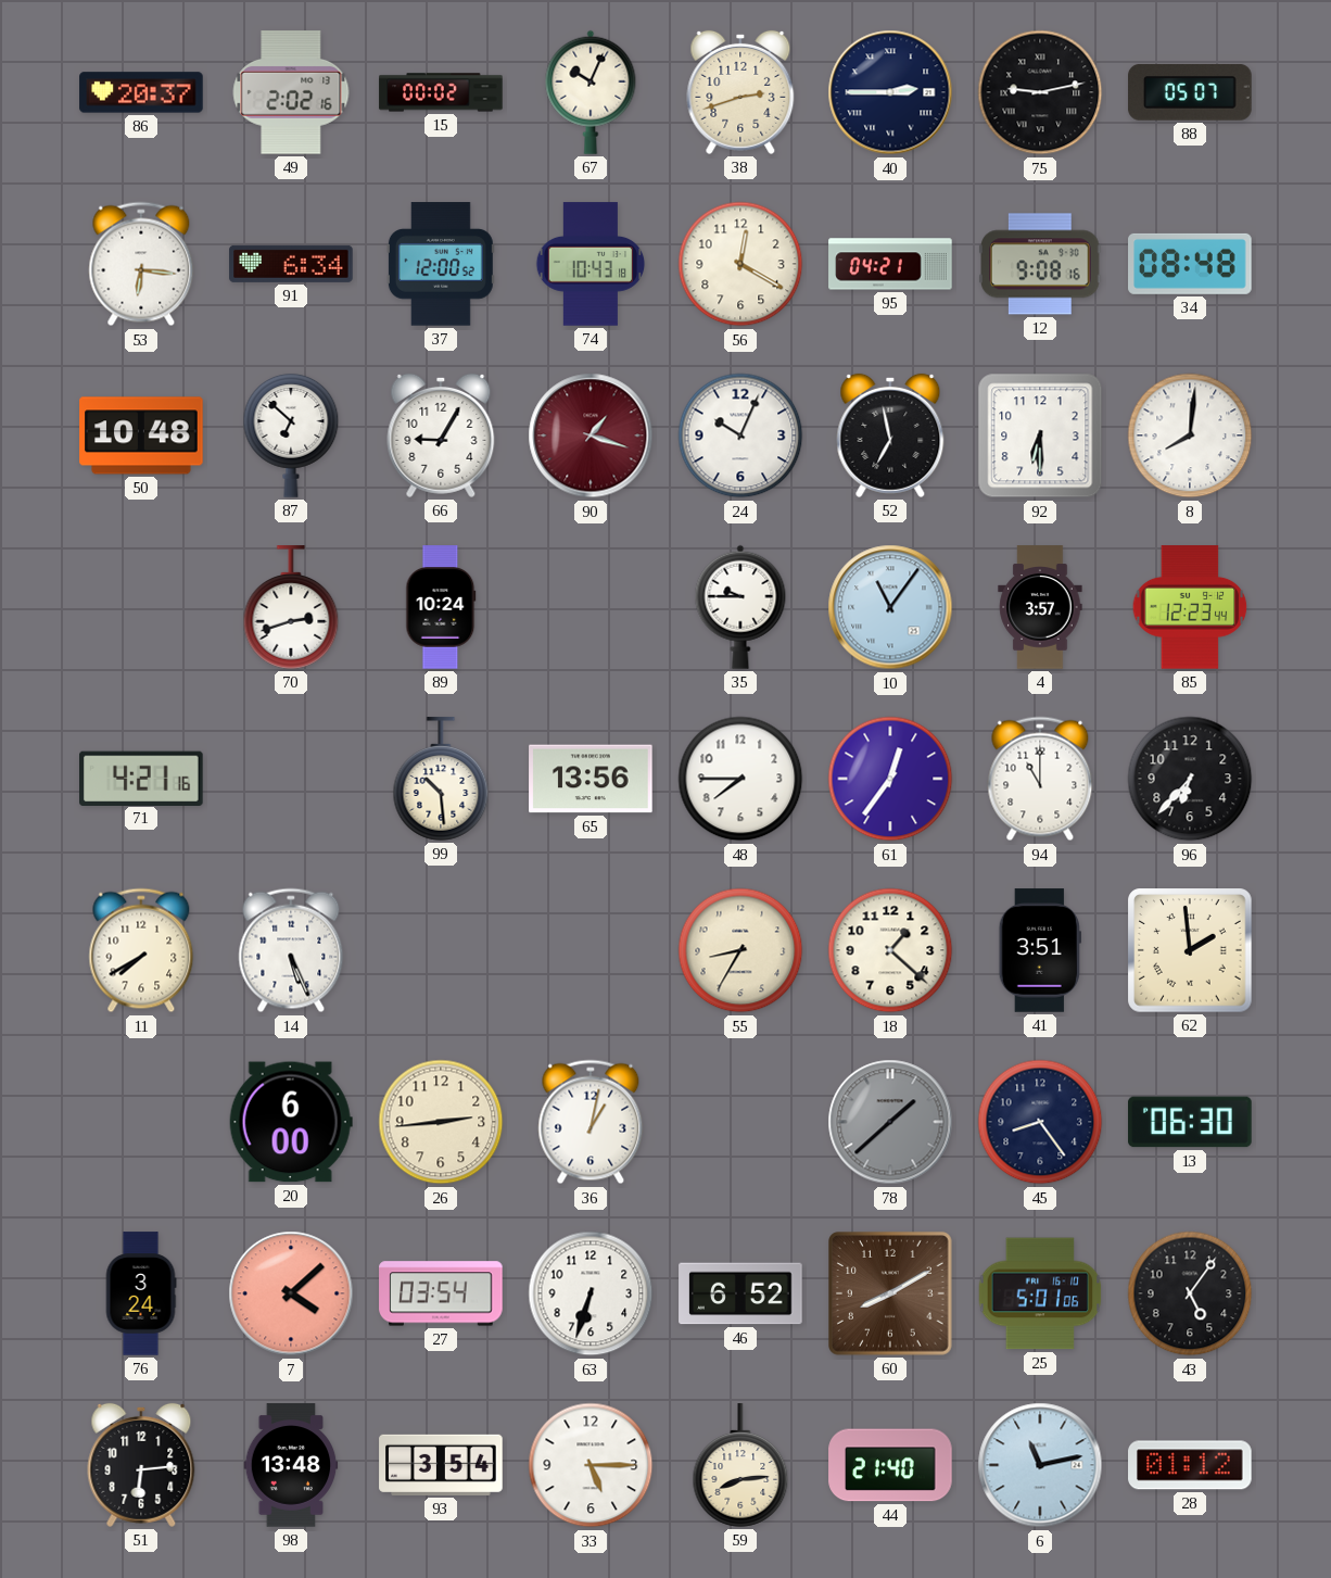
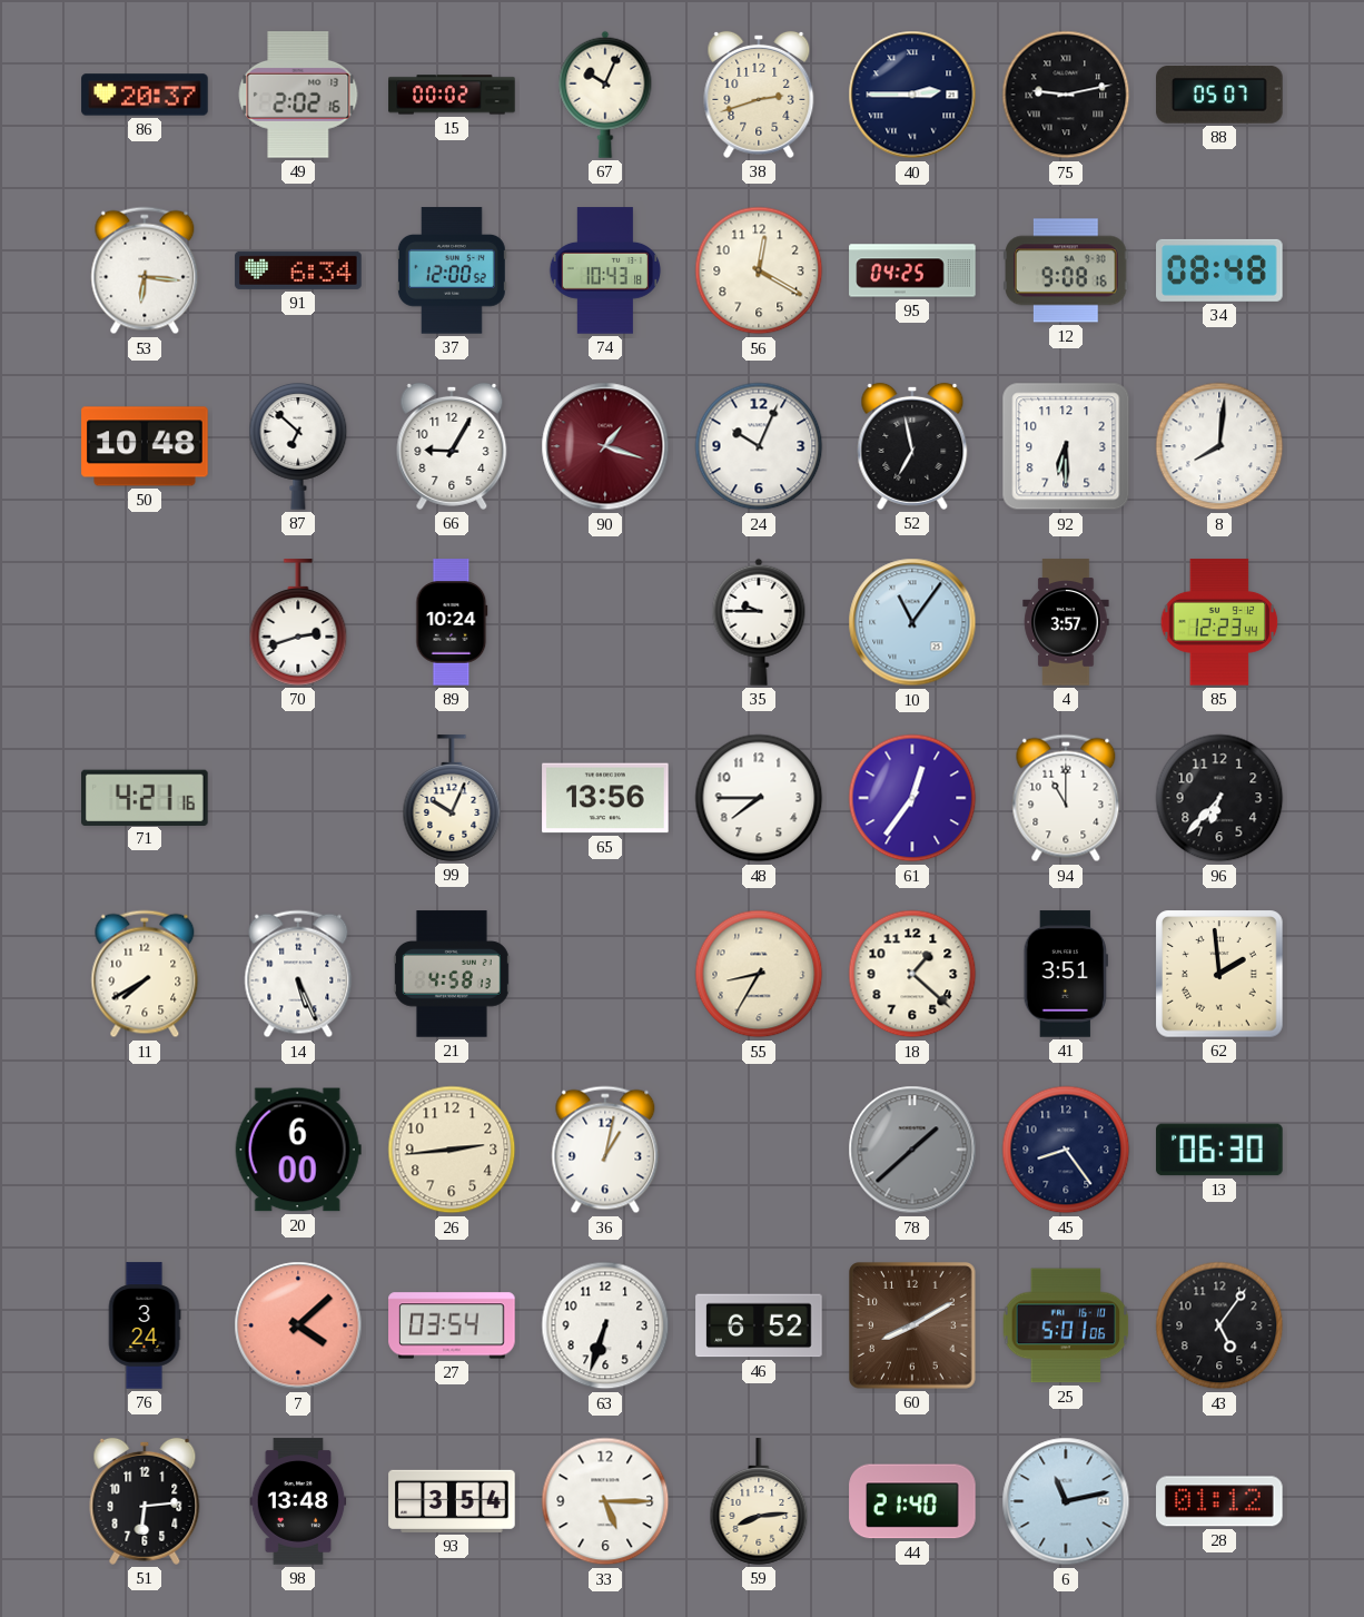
95: 04:21 -> 04:25
99: 10:29 -> 10:04
21: none -> 4:58
